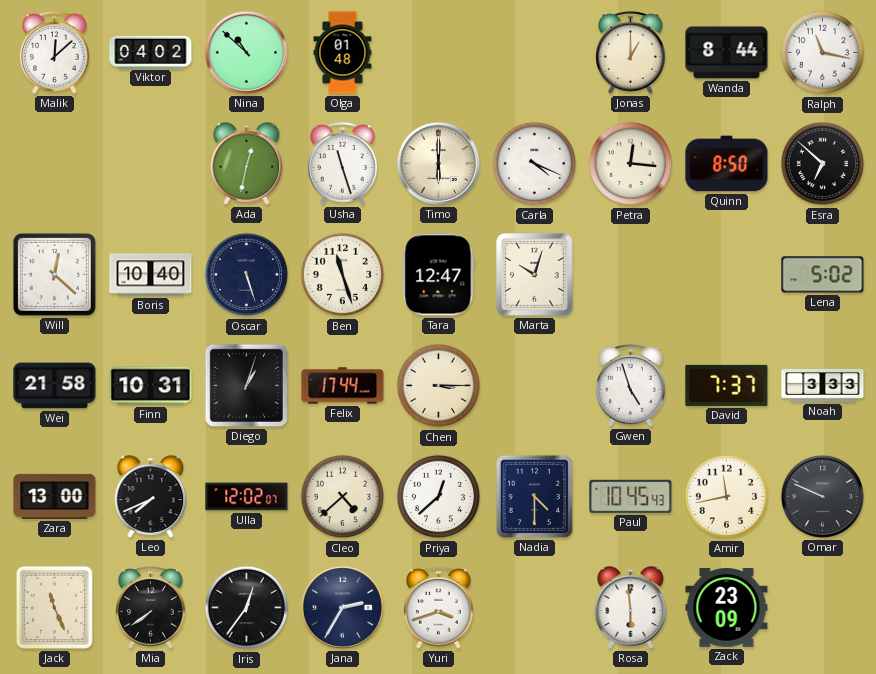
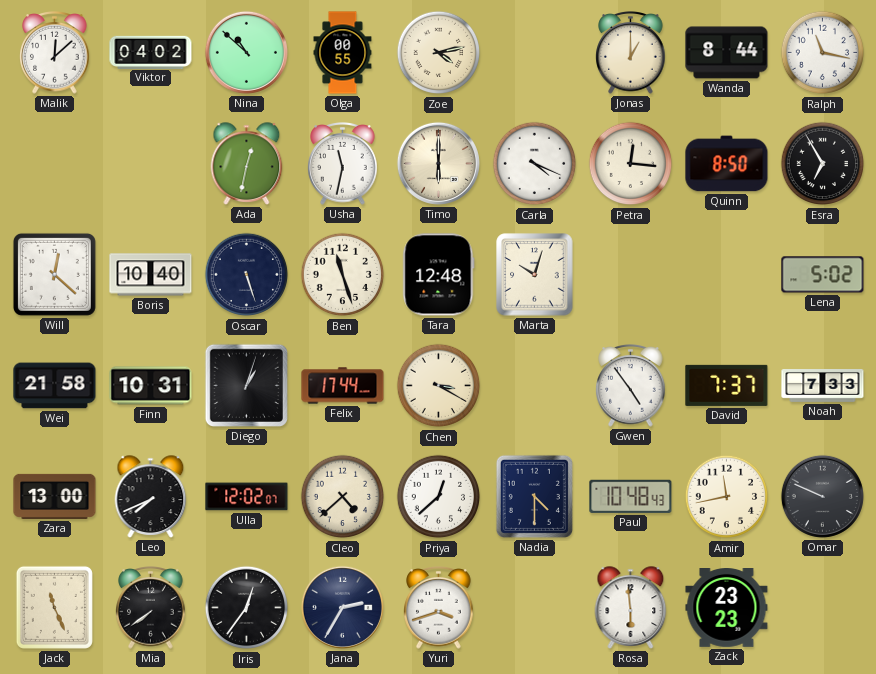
Olga: 01:48 -> 00:55
Zoe: none -> 4:13
Usha: 11:27 -> 11:32
Esra: 6:52 -> 6:55
Tara: 12:47 -> 12:48
Chen: 3:15 -> 3:20
Gwen: 4:57 -> 4:54
Noah: 3:33 -> 7:33
Paul: 10:45 -> 10:48
Zack: 23:09 -> 23:23
